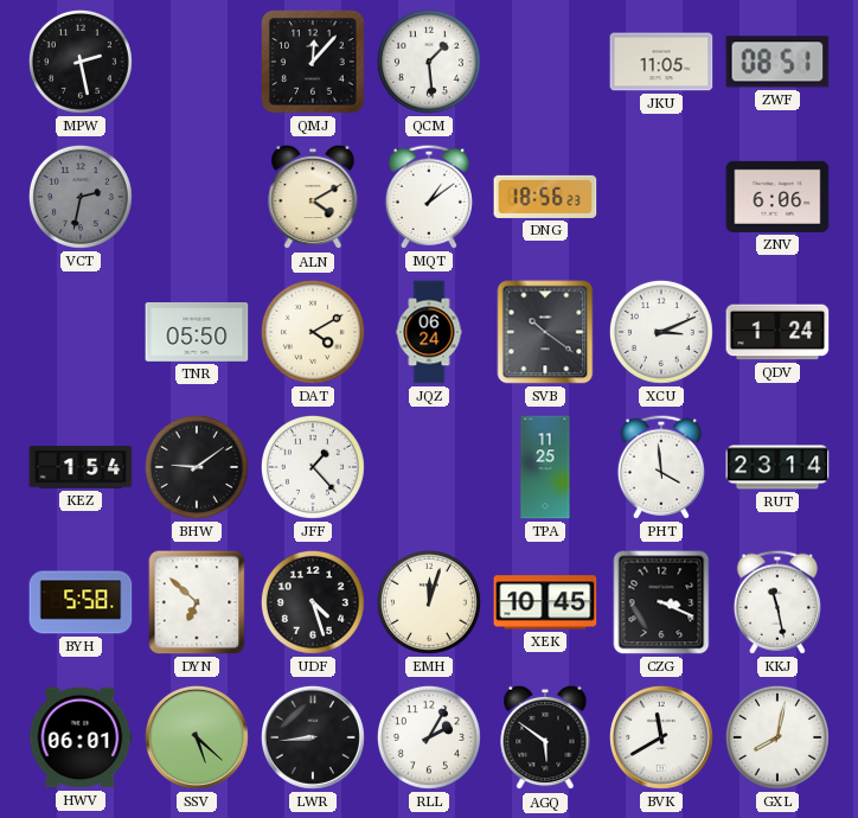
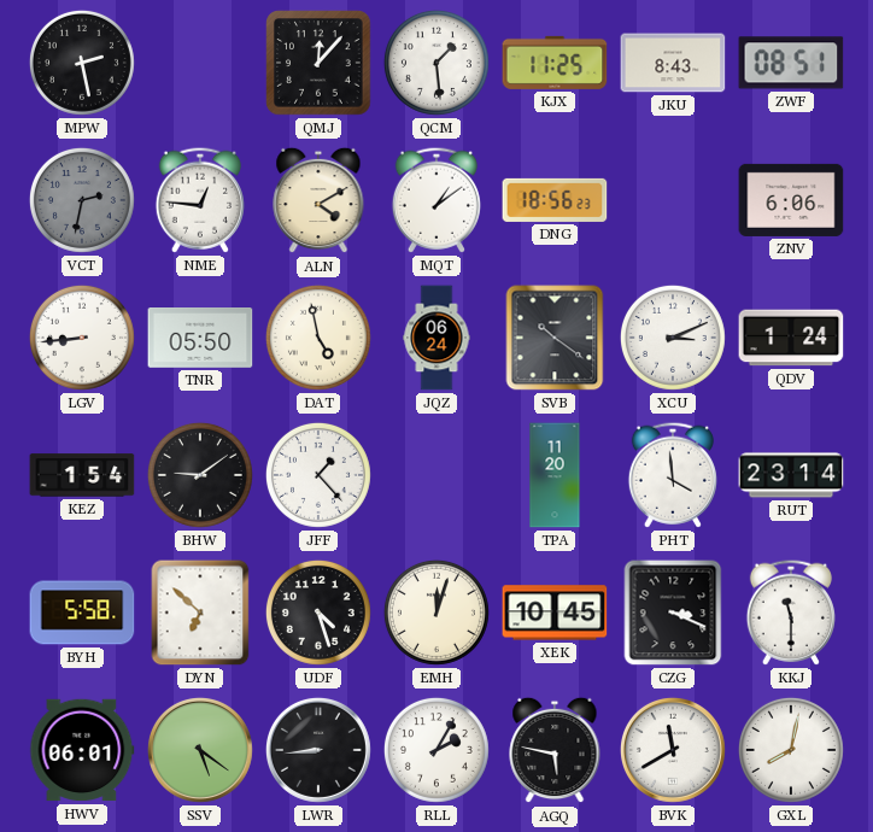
KJX: none -> 11:25
JKU: 11:05 -> 8:43
NME: none -> 12:46
LGV: none -> 8:44
DAT: 4:10 -> 4:58
TPA: 11:25 -> 11:20
KKJ: 11:28 -> 11:30
SSV: 5:22 -> 5:21
AGQ: 5:51 -> 5:47
